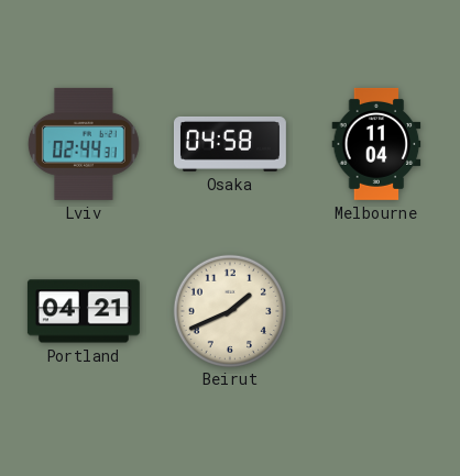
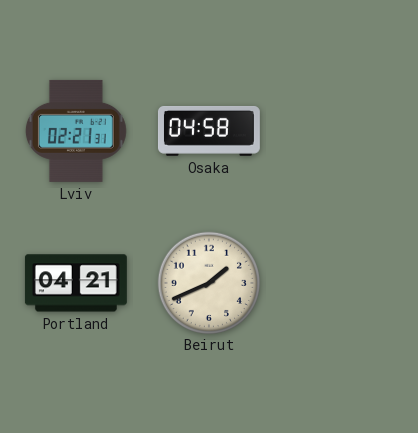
Lviv: 02:44 -> 02:21
Melbourne: 11:04 -> none
